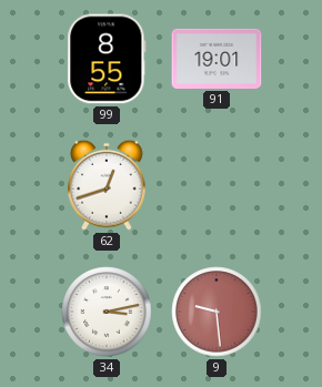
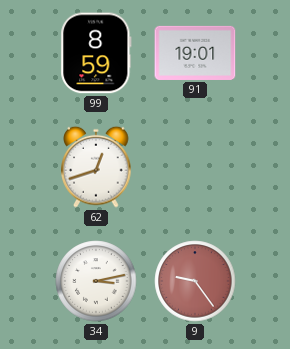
99: 8:55 -> 8:59
9: 9:29 -> 9:24
